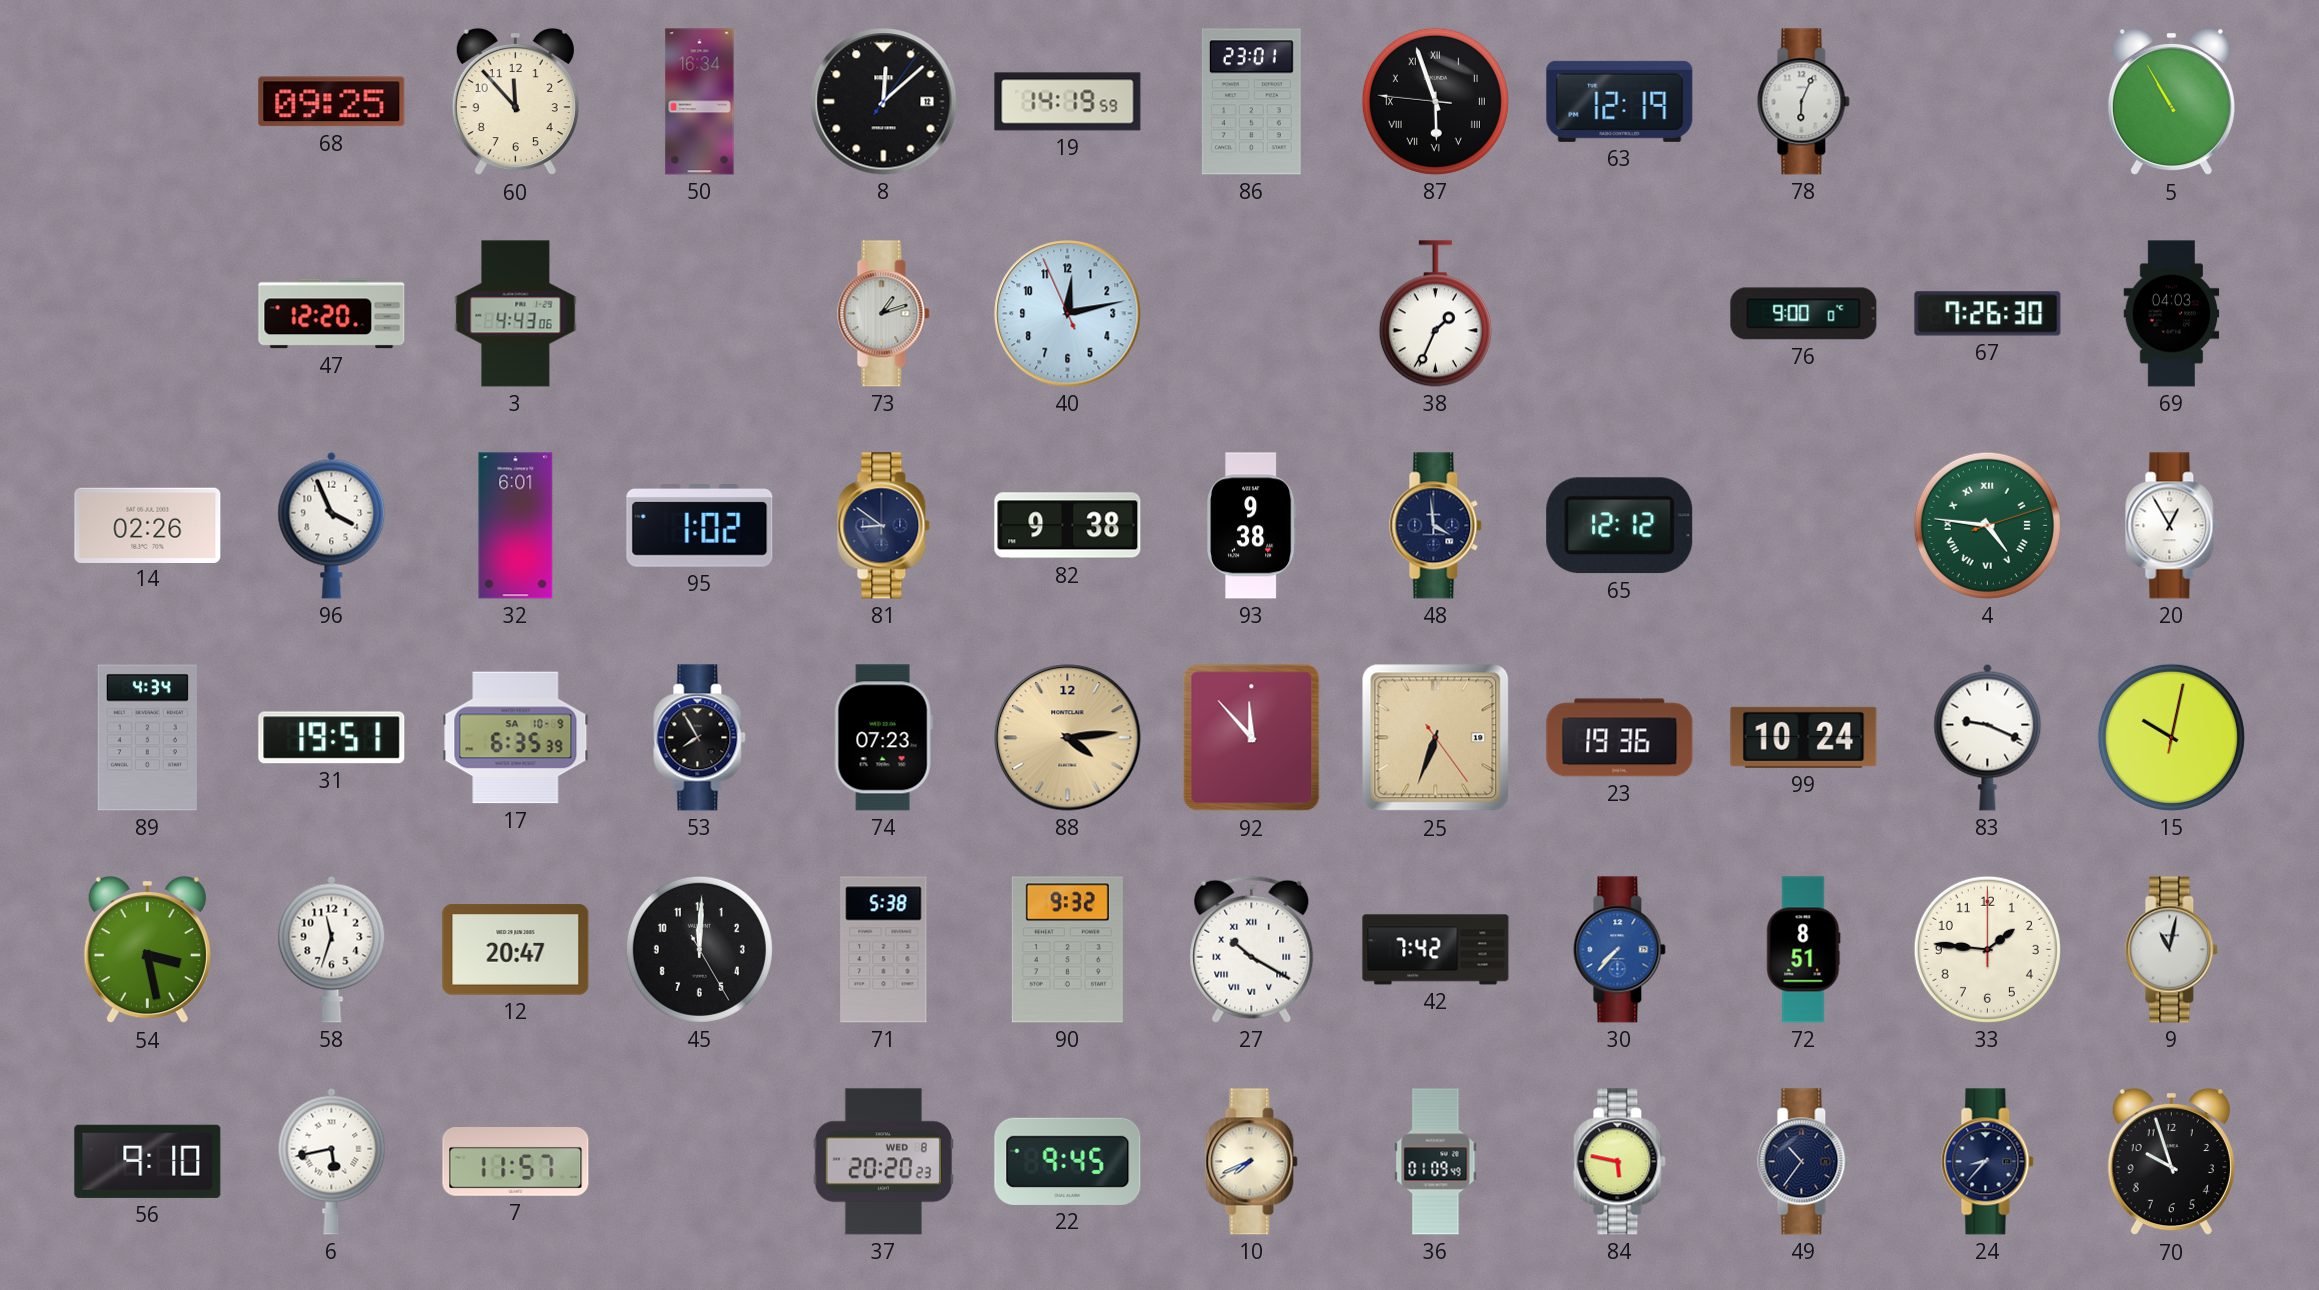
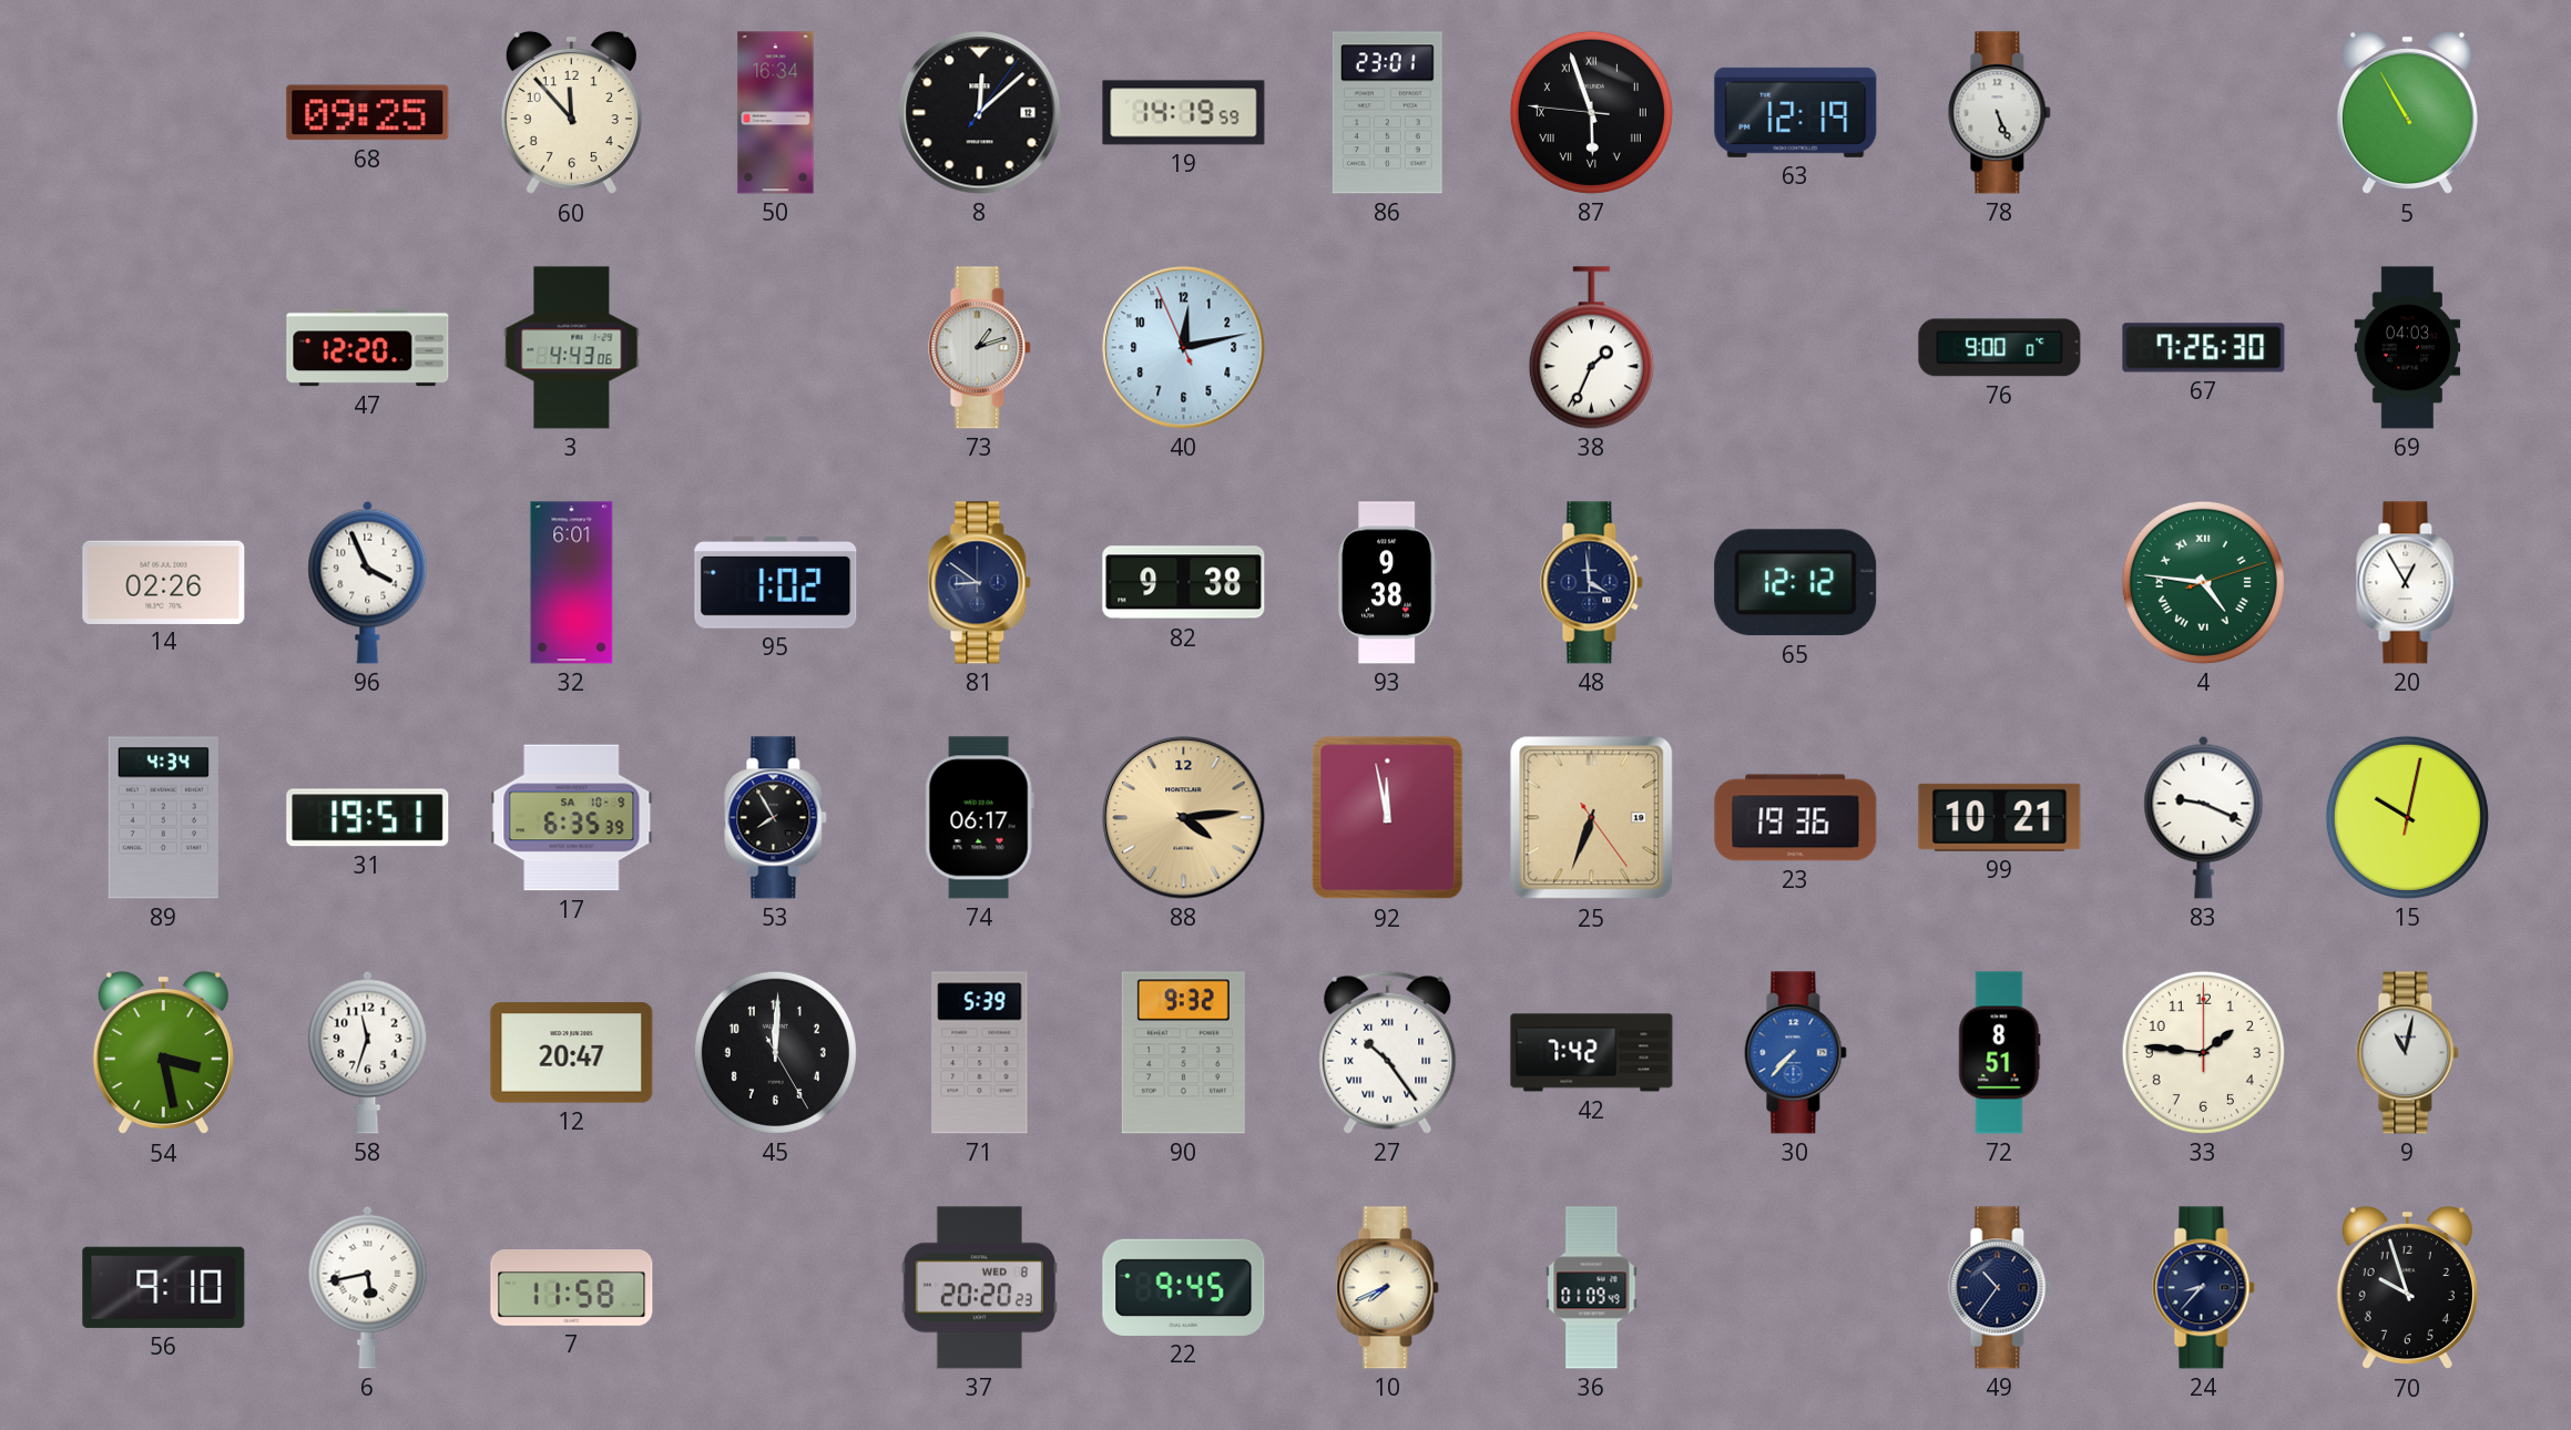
78: 6:04 -> 5:26
74: 07:23 -> 06:17
92: 11:53 -> 11:58
99: 10:24 -> 10:21
71: 5:38 -> 5:39
27: 10:20 -> 10:24
7: 11:57 -> 11:58
84: 5:47 -> none
